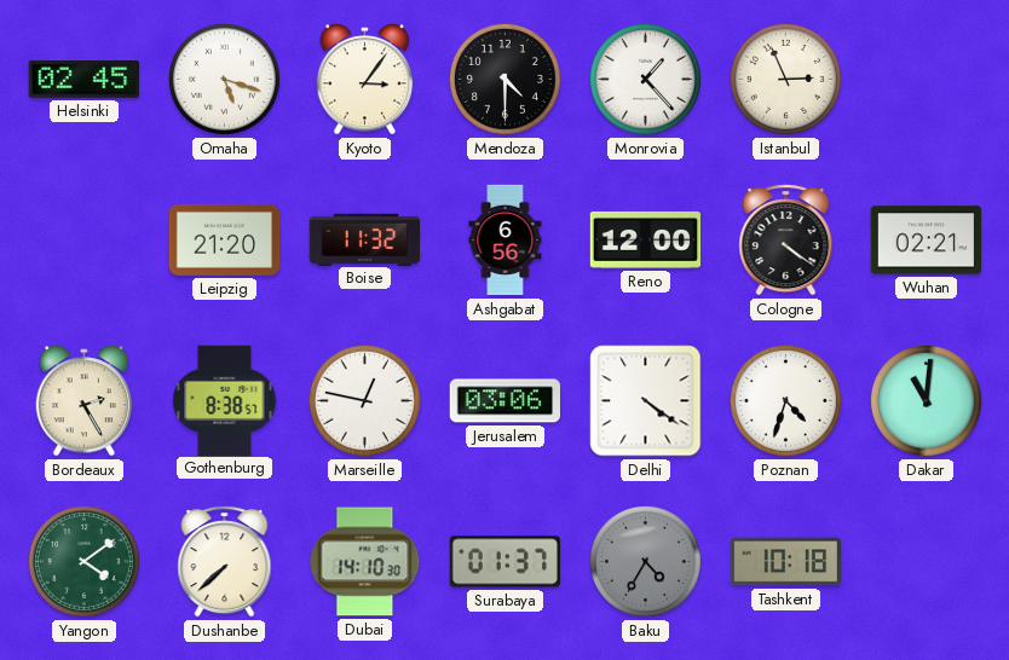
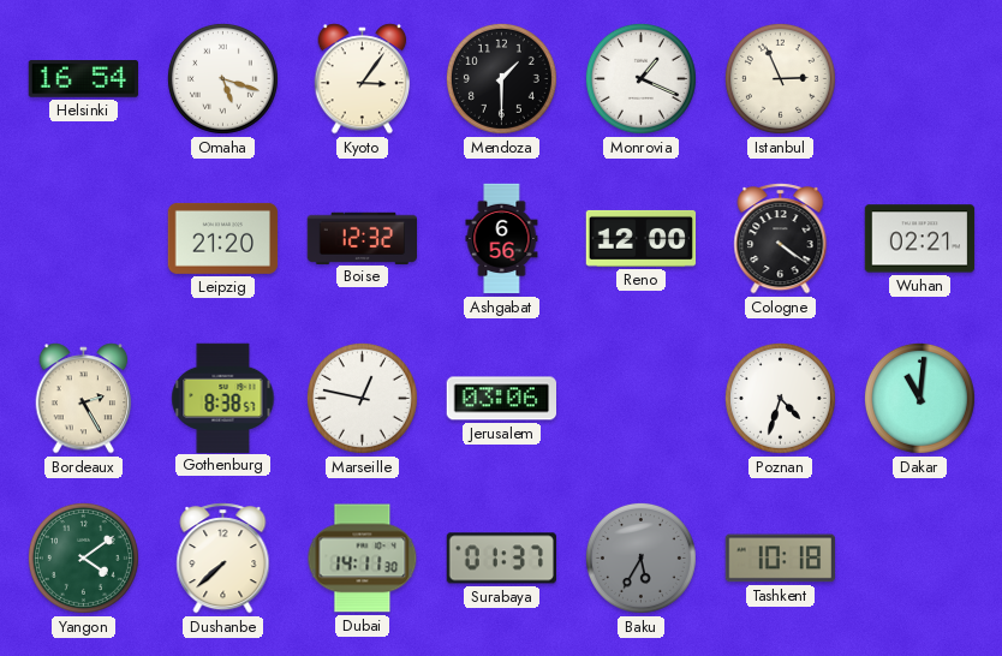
Helsinki: 02:45 -> 16:54
Mendoza: 4:30 -> 1:30
Monrovia: 1:23 -> 1:19
Boise: 11:32 -> 12:32
Delhi: 4:21 -> none
Dubai: 14:10 -> 14:11
Baku: 4:35 -> 5:35
